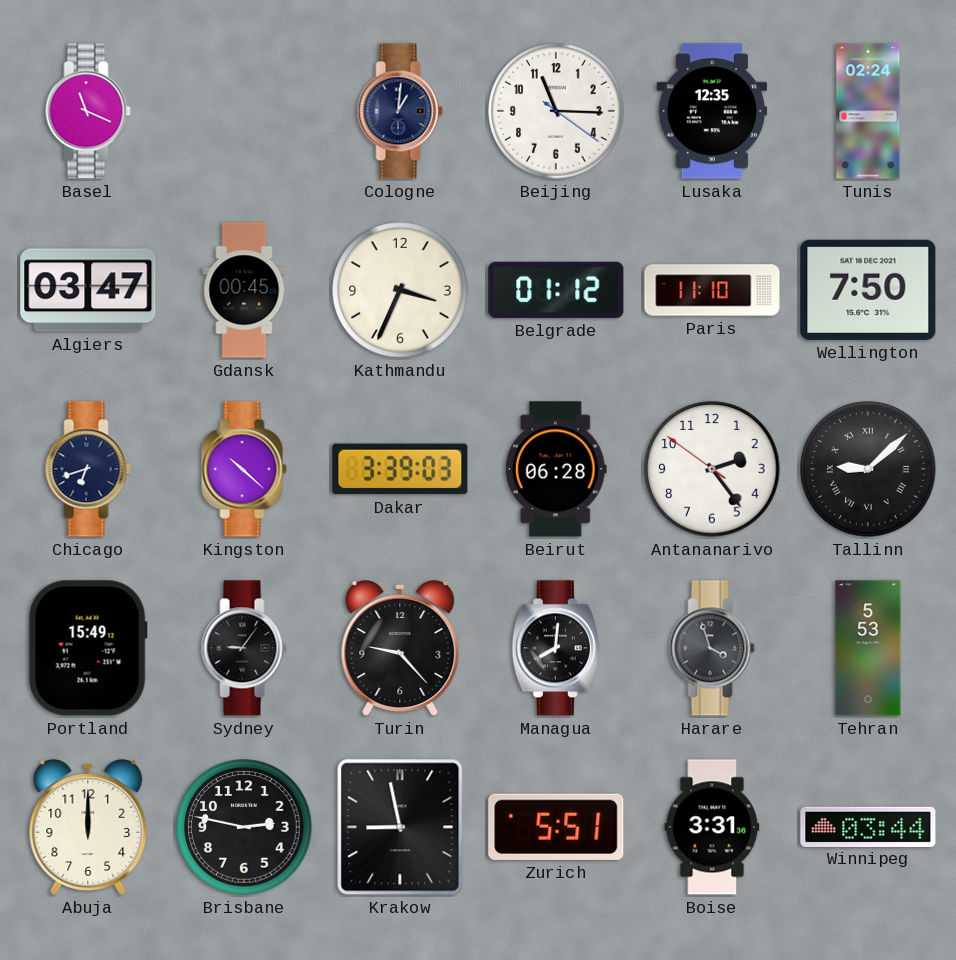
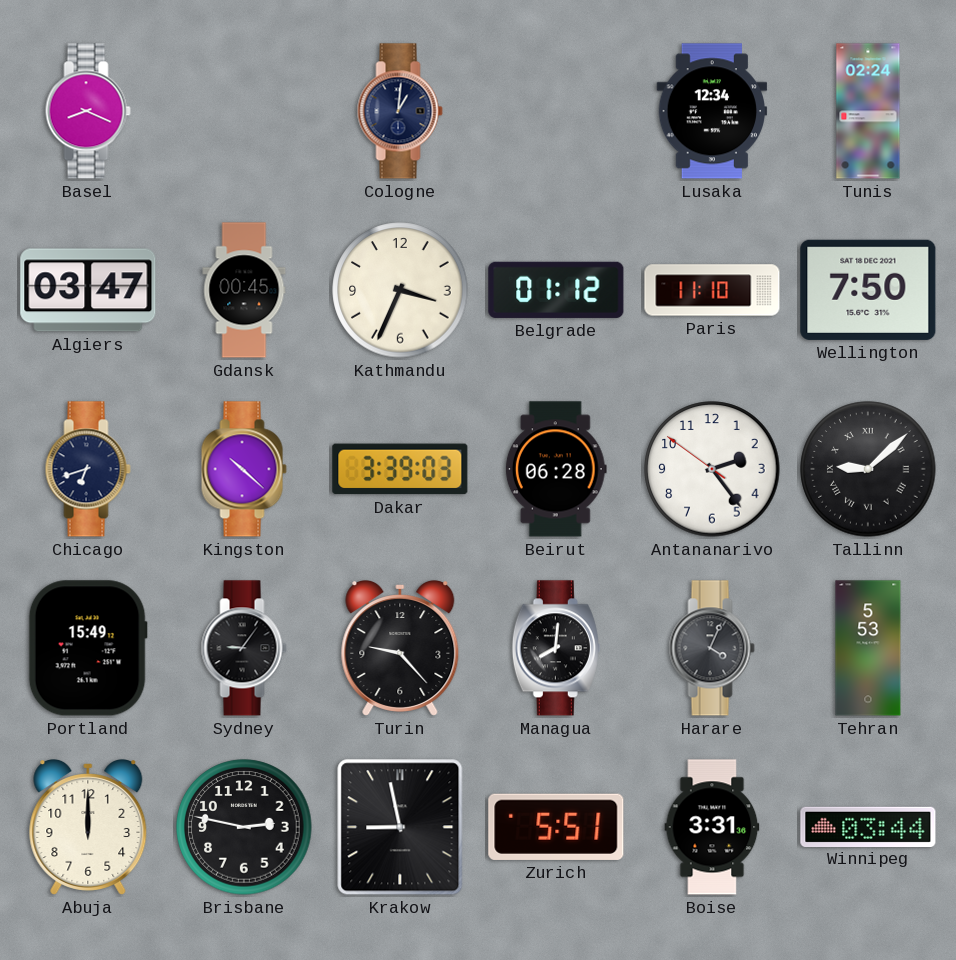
Basel: 11:19 -> 8:19
Beijing: 11:15 -> none
Lusaka: 12:35 -> 12:34
Harare: 3:57 -> 4:04
